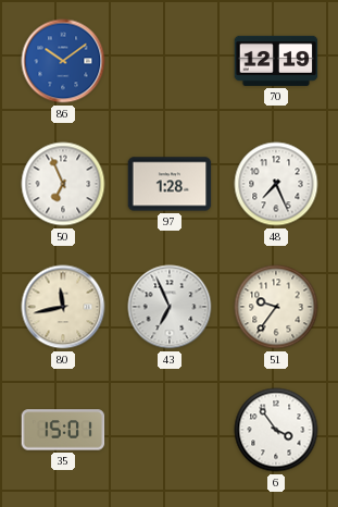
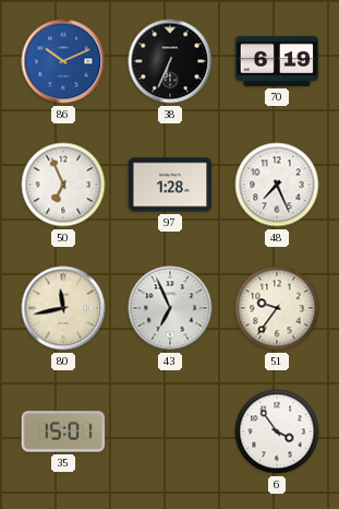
86: 10:09 -> 10:11
38: none -> 6:34
70: 12:19 -> 6:19
